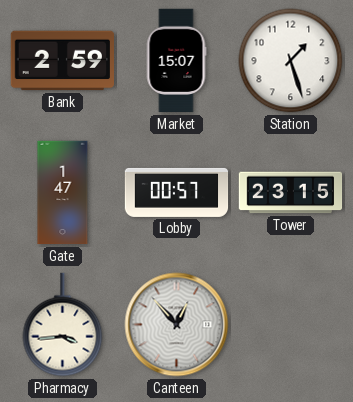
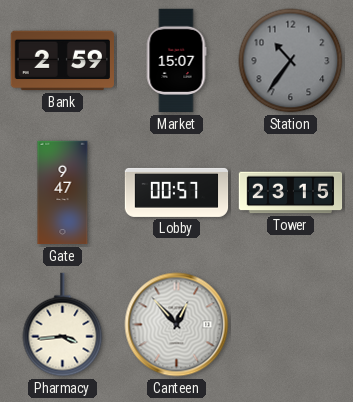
Station: 1:27 -> 10:36
Station dial: white -> grey
Gate: 1:47 -> 9:47
